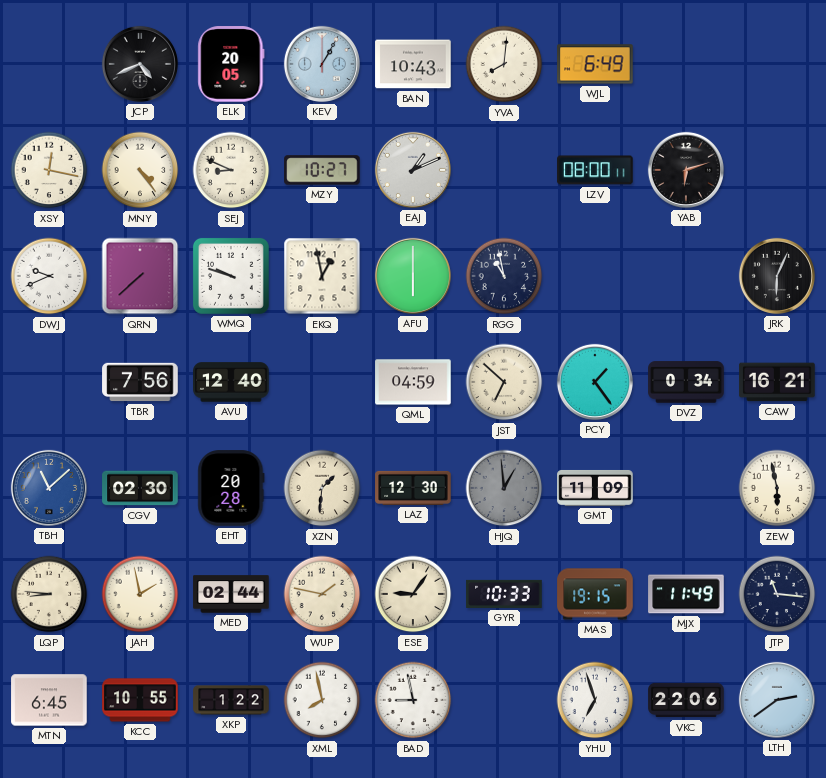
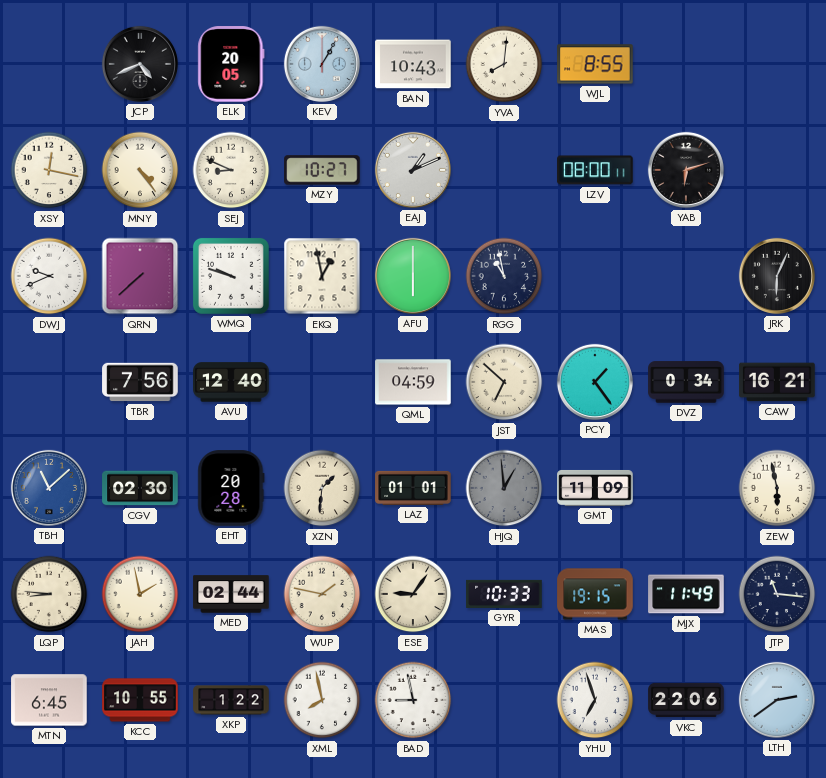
WJL: 6:49 -> 8:55
LAZ: 12:30 -> 01:01
